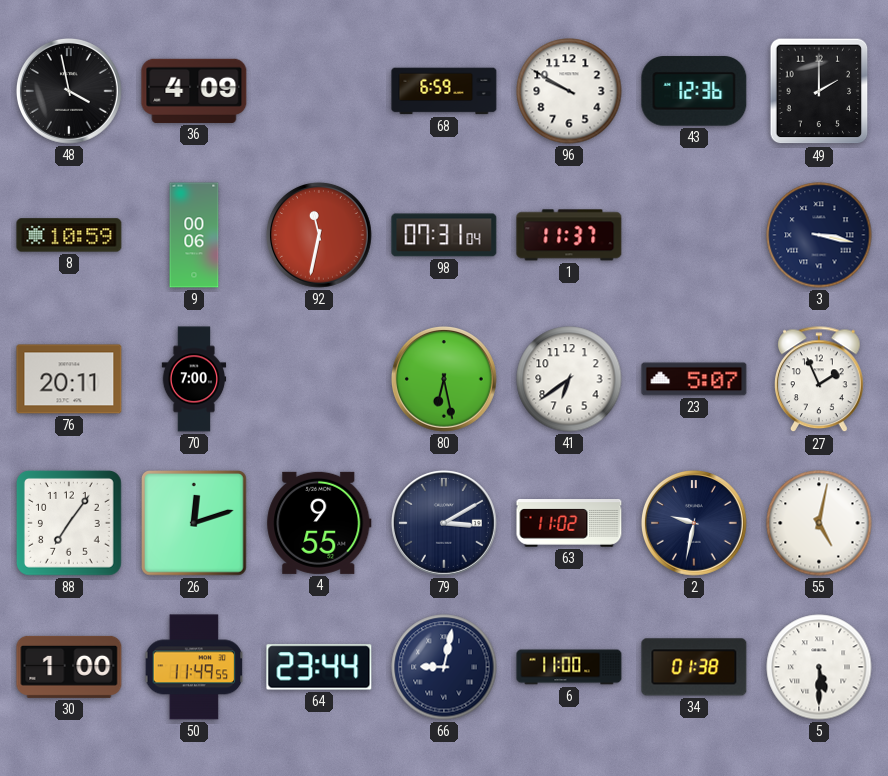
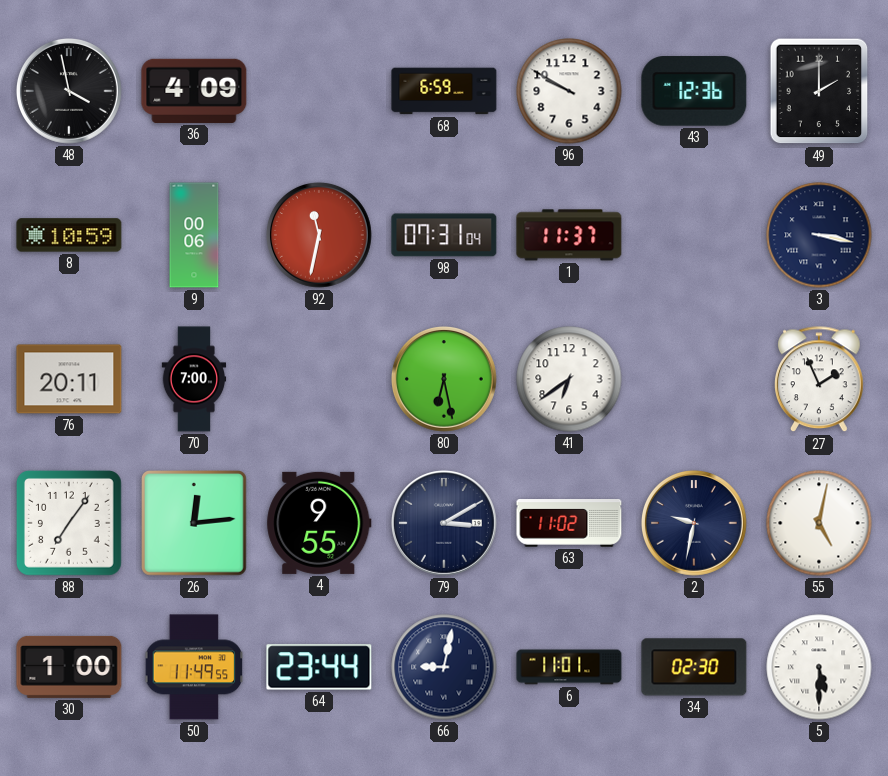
23: 5:07 -> none
26: 12:12 -> 12:14
6: 11:00 -> 11:01
34: 01:38 -> 02:30
